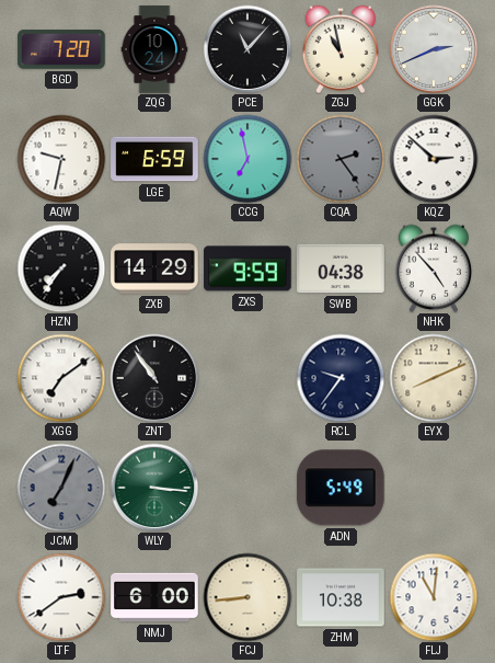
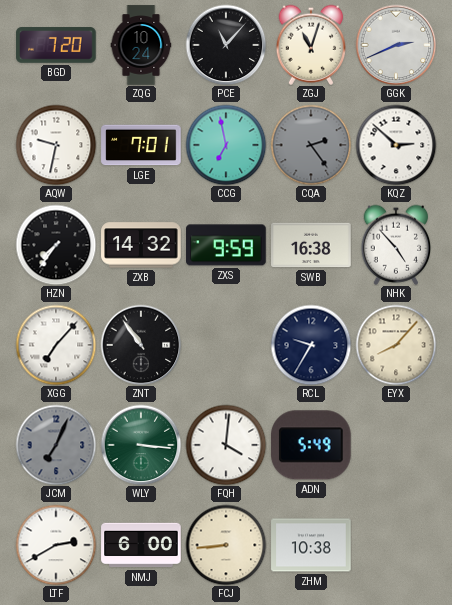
ZGJ: 10:58 -> 11:03
LGE: 6:59 -> 7:01
ZXB: 14:29 -> 14:32
SWB: 04:38 -> 16:38
XGG: 7:09 -> 7:07
RCL: 9:36 -> 9:35
EYX: 8:11 -> 8:07
FQH: none -> 4:01
LTF: 2:39 -> 2:40
FLJ: 11:01 -> none
